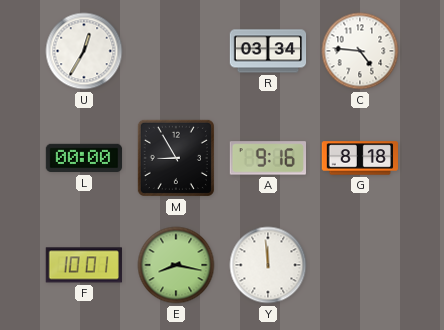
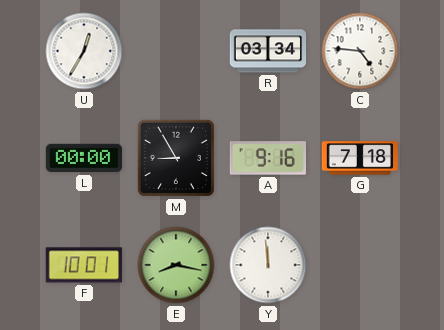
G: 8:18 -> 7:18
